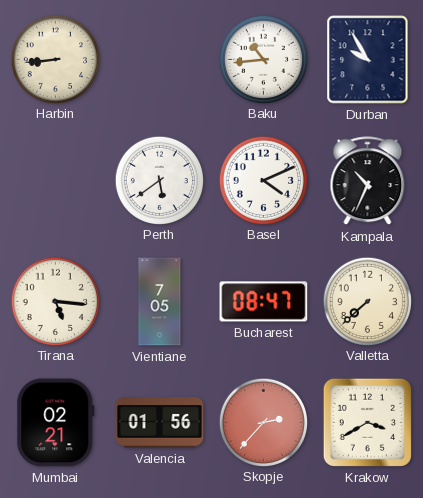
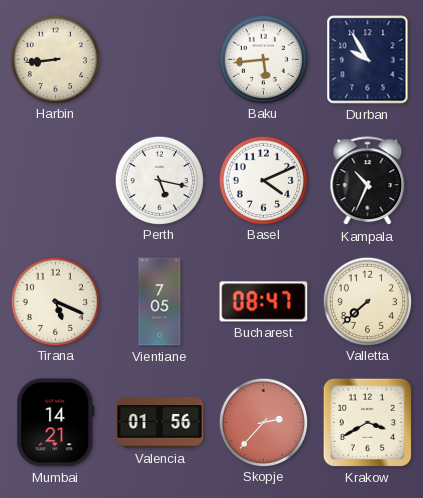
Baku: 10:44 -> 5:44
Perth: 5:39 -> 5:17
Tirana: 5:16 -> 5:19
Mumbai: 02:21 -> 14:21
